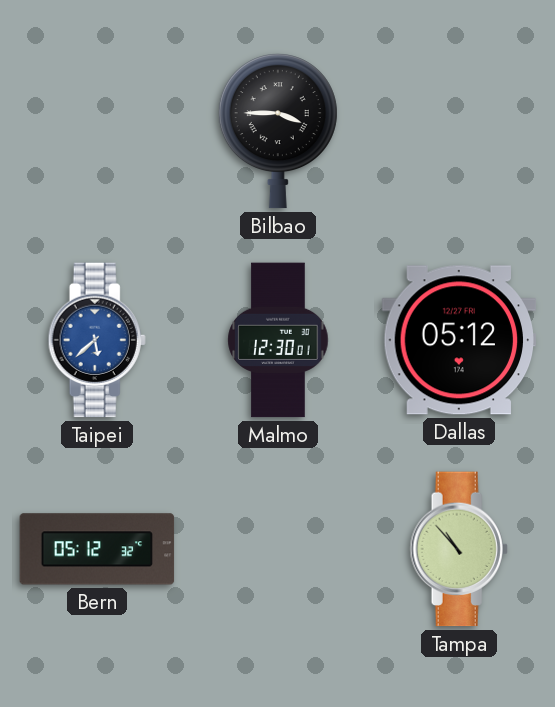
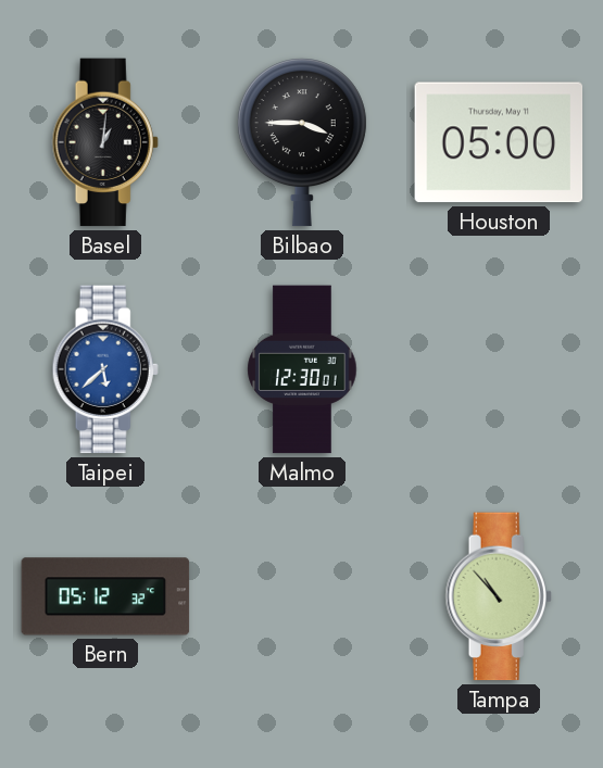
Basel: none -> 1:01
Houston: none -> 05:00
Dallas: 05:12 -> none
